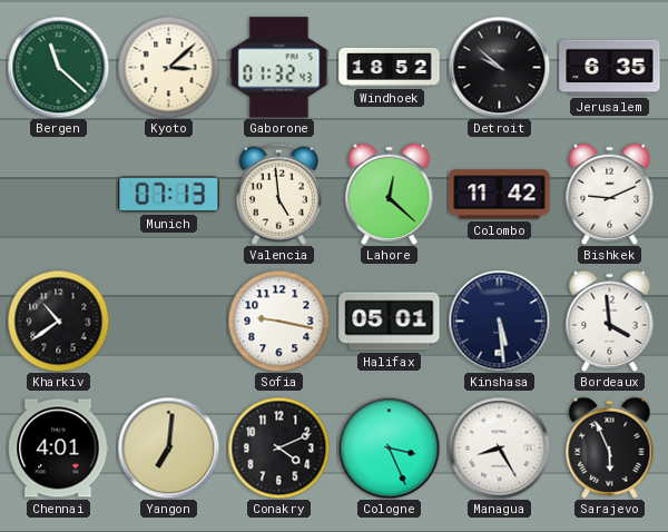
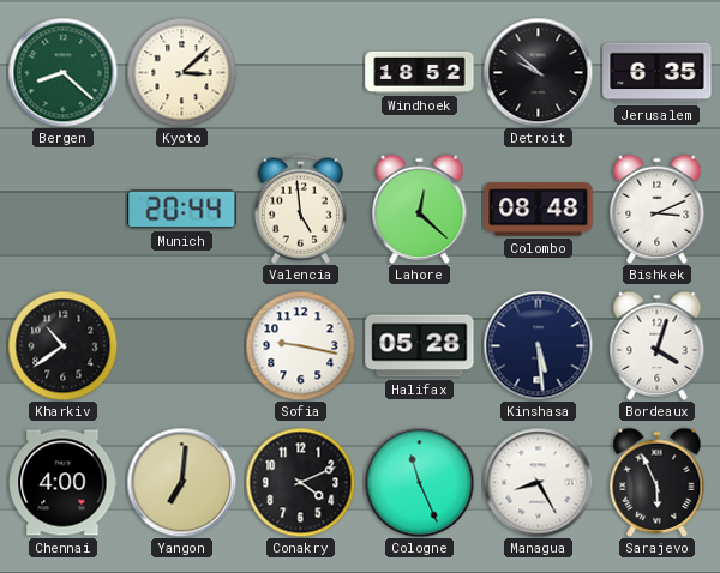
Bergen: 11:22 -> 8:22
Gaborone: 01:32 -> none
Munich: 07:13 -> 20:44
Colombo: 11:42 -> 08:48
Bishkek: 9:11 -> 3:11
Halifax: 05:01 -> 05:28
Bordeaux: 3:59 -> 4:03
Chennai: 4:01 -> 4:00
Cologne: 3:26 -> 11:26
